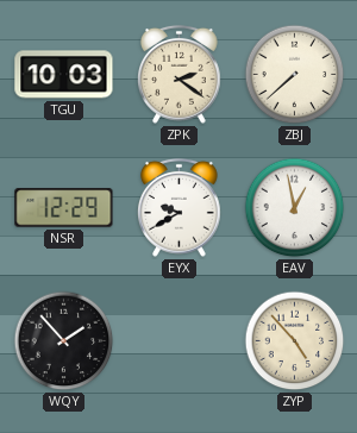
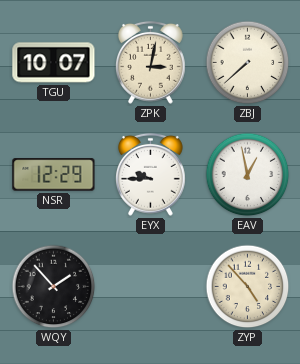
TGU: 10:03 -> 10:07
ZPK: 2:21 -> 3:02
EYX: 9:40 -> 9:45
